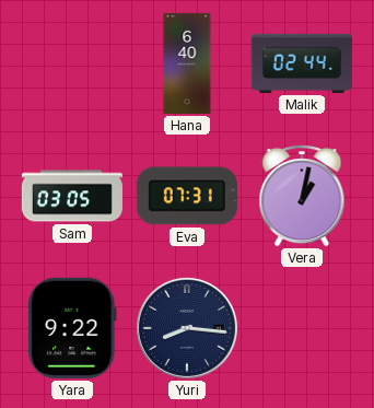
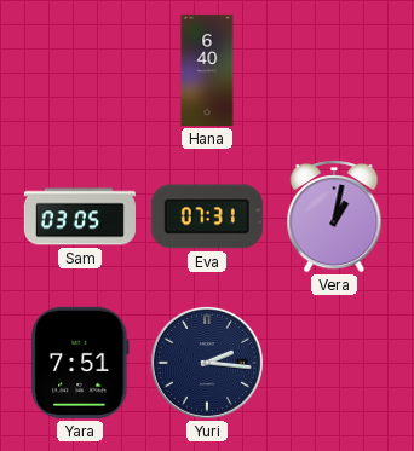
Malik: 02:44 -> none
Yara: 9:22 -> 7:51
Yuri: 8:16 -> 2:16
